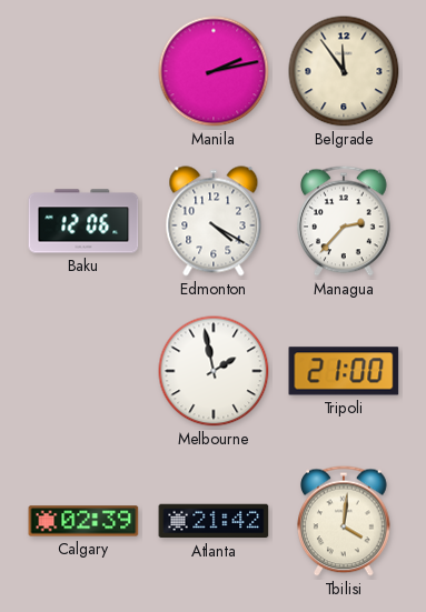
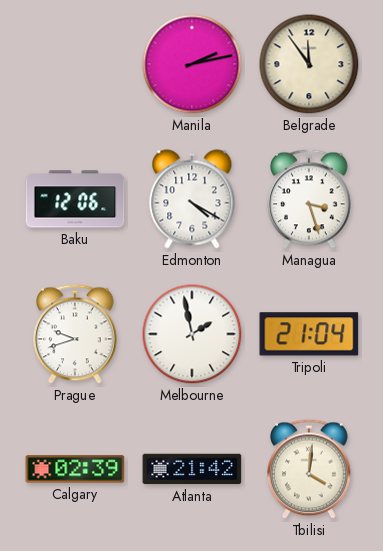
Managua: 2:37 -> 3:27
Prague: none -> 9:42
Tripoli: 21:00 -> 21:04
